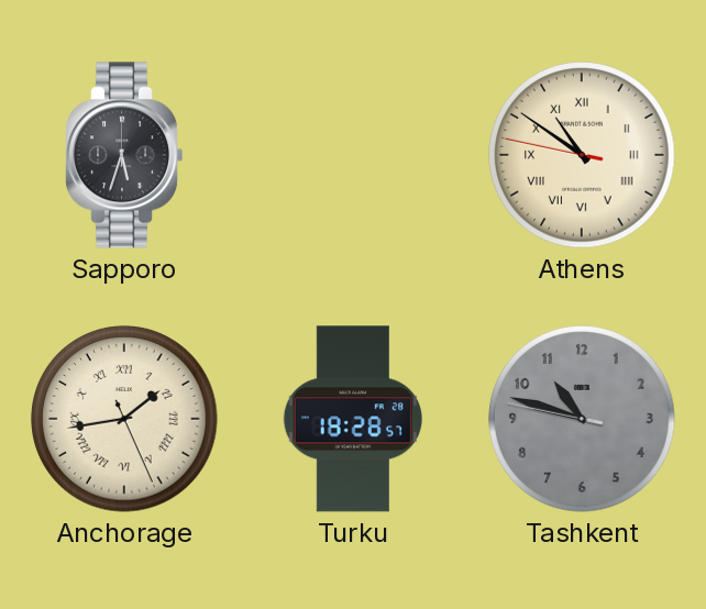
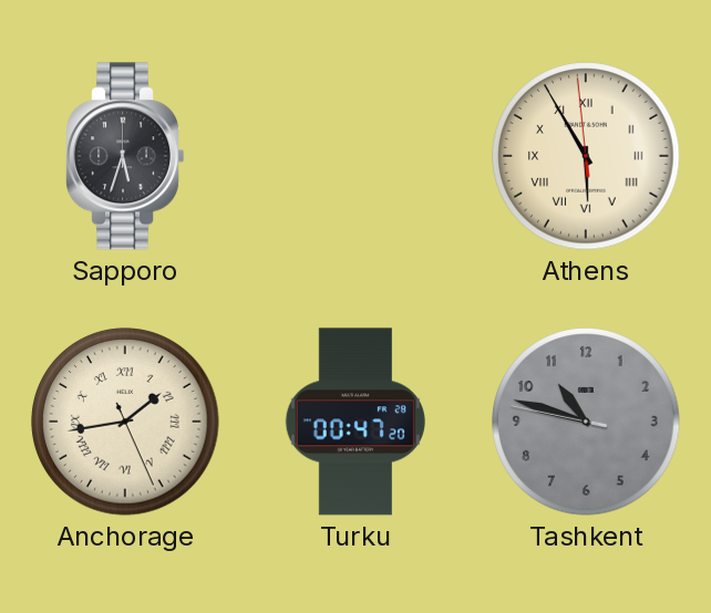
Athens: 10:50 -> 5:54
Turku: 18:28 -> 00:47
